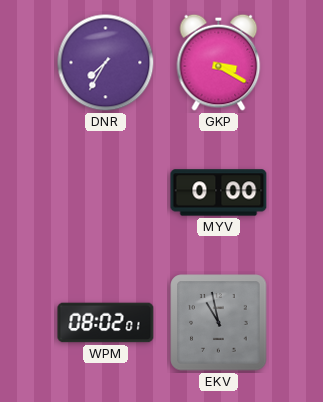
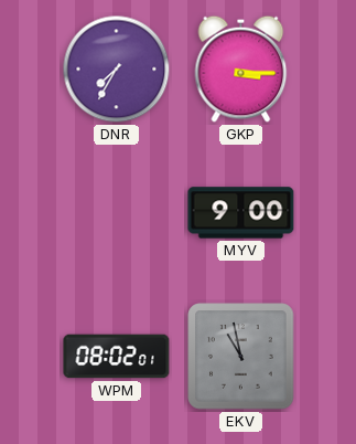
GKP: 3:20 -> 3:15
MYV: 0:00 -> 9:00
